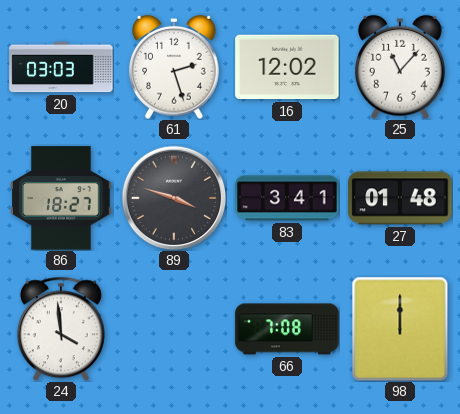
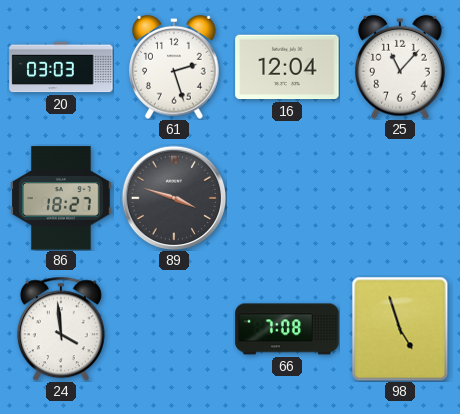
16: 12:02 -> 12:04
83: 3:41 -> none
27: 01:48 -> none
98: 12:00 -> 4:57
